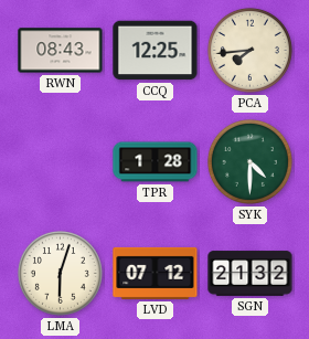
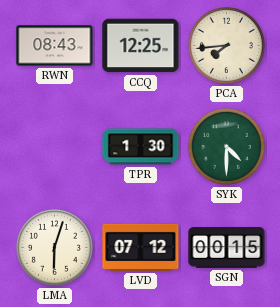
TPR: 1:28 -> 1:30
SGN: 21:32 -> 00:15
